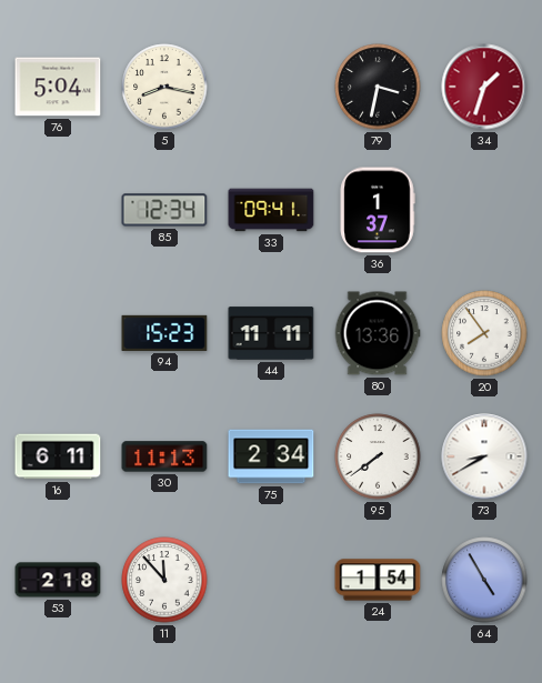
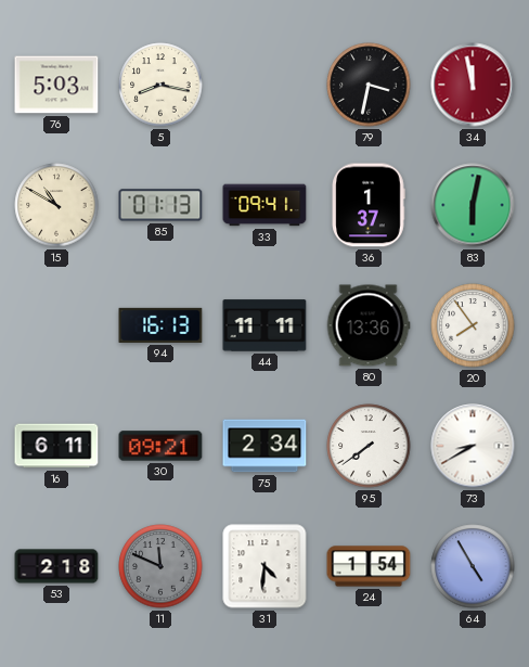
76: 5:04 -> 5:03
34: 1:33 -> 11:58
15: none -> 10:50
85: 12:34 -> 01:13
83: none -> 6:02
94: 15:23 -> 16:13
30: 11:13 -> 09:21
11: 11:53 -> 11:49
11 dial: white -> grey
31: none -> 4:31
